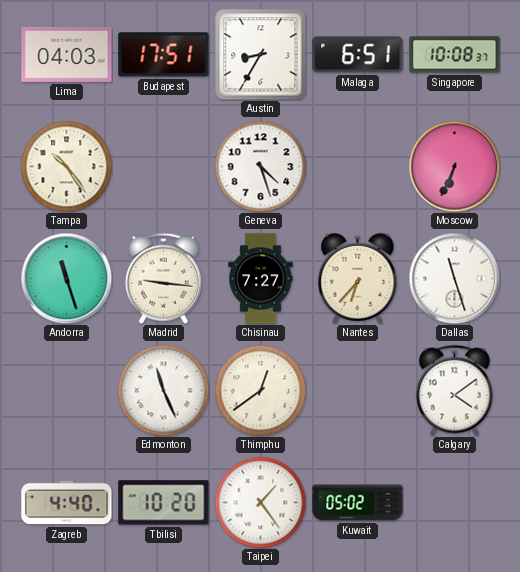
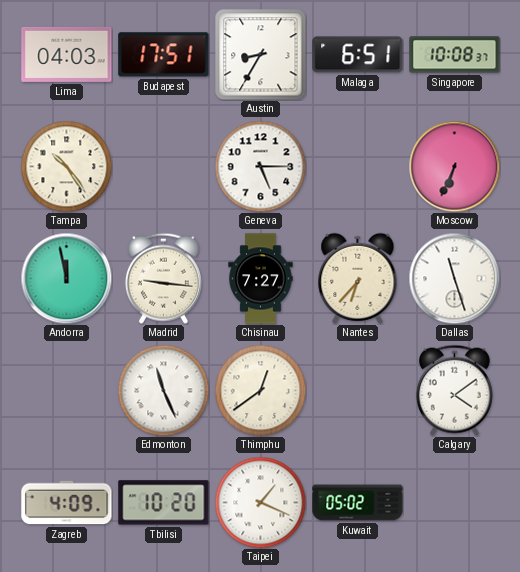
Geneva: 4:27 -> 5:15
Andorra: 11:27 -> 11:58
Zagreb: 4:40 -> 4:09
Taipei: 1:24 -> 1:19
